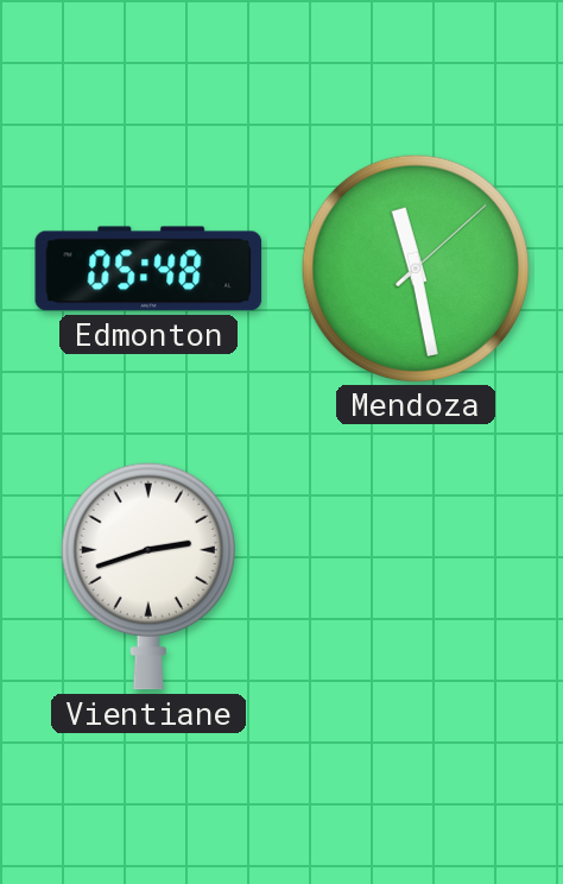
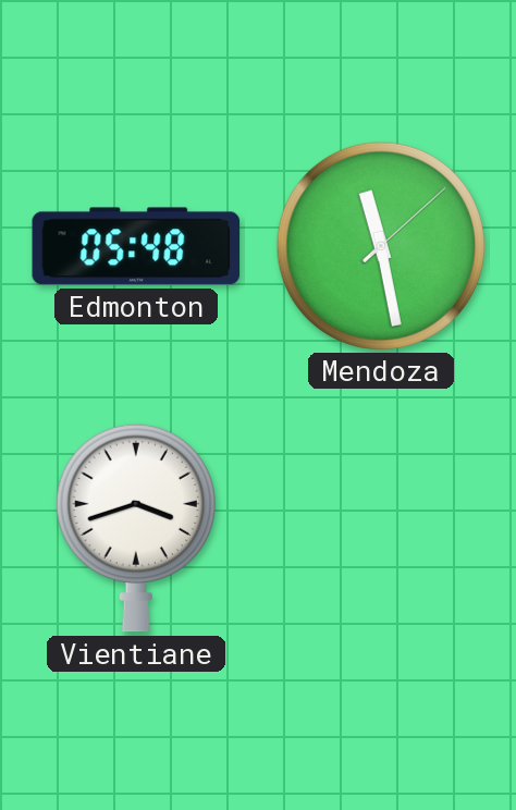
Vientiane: 2:42 -> 3:42
